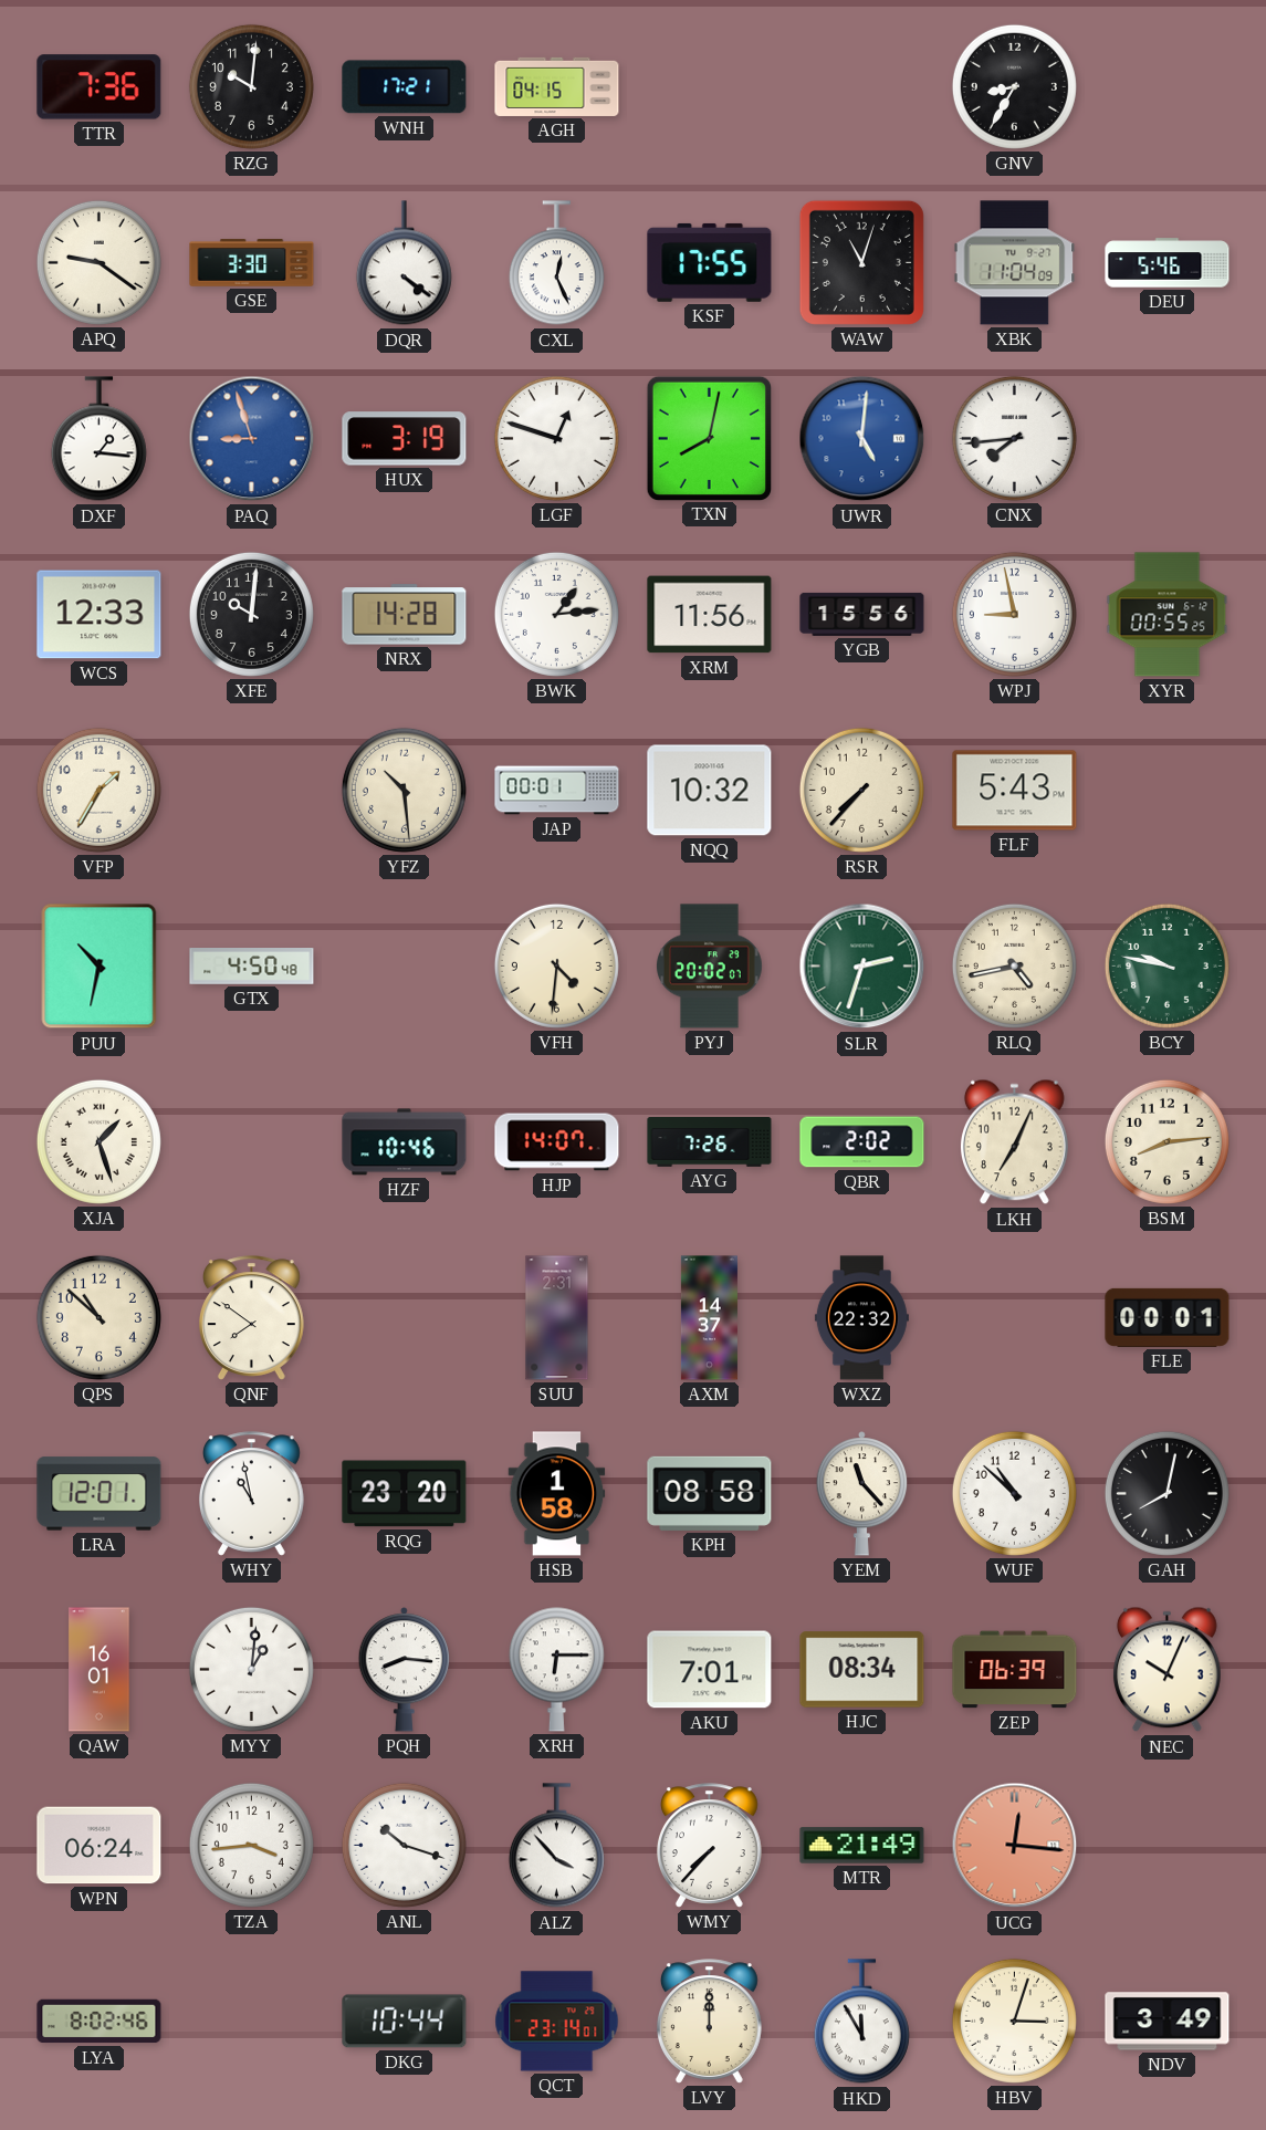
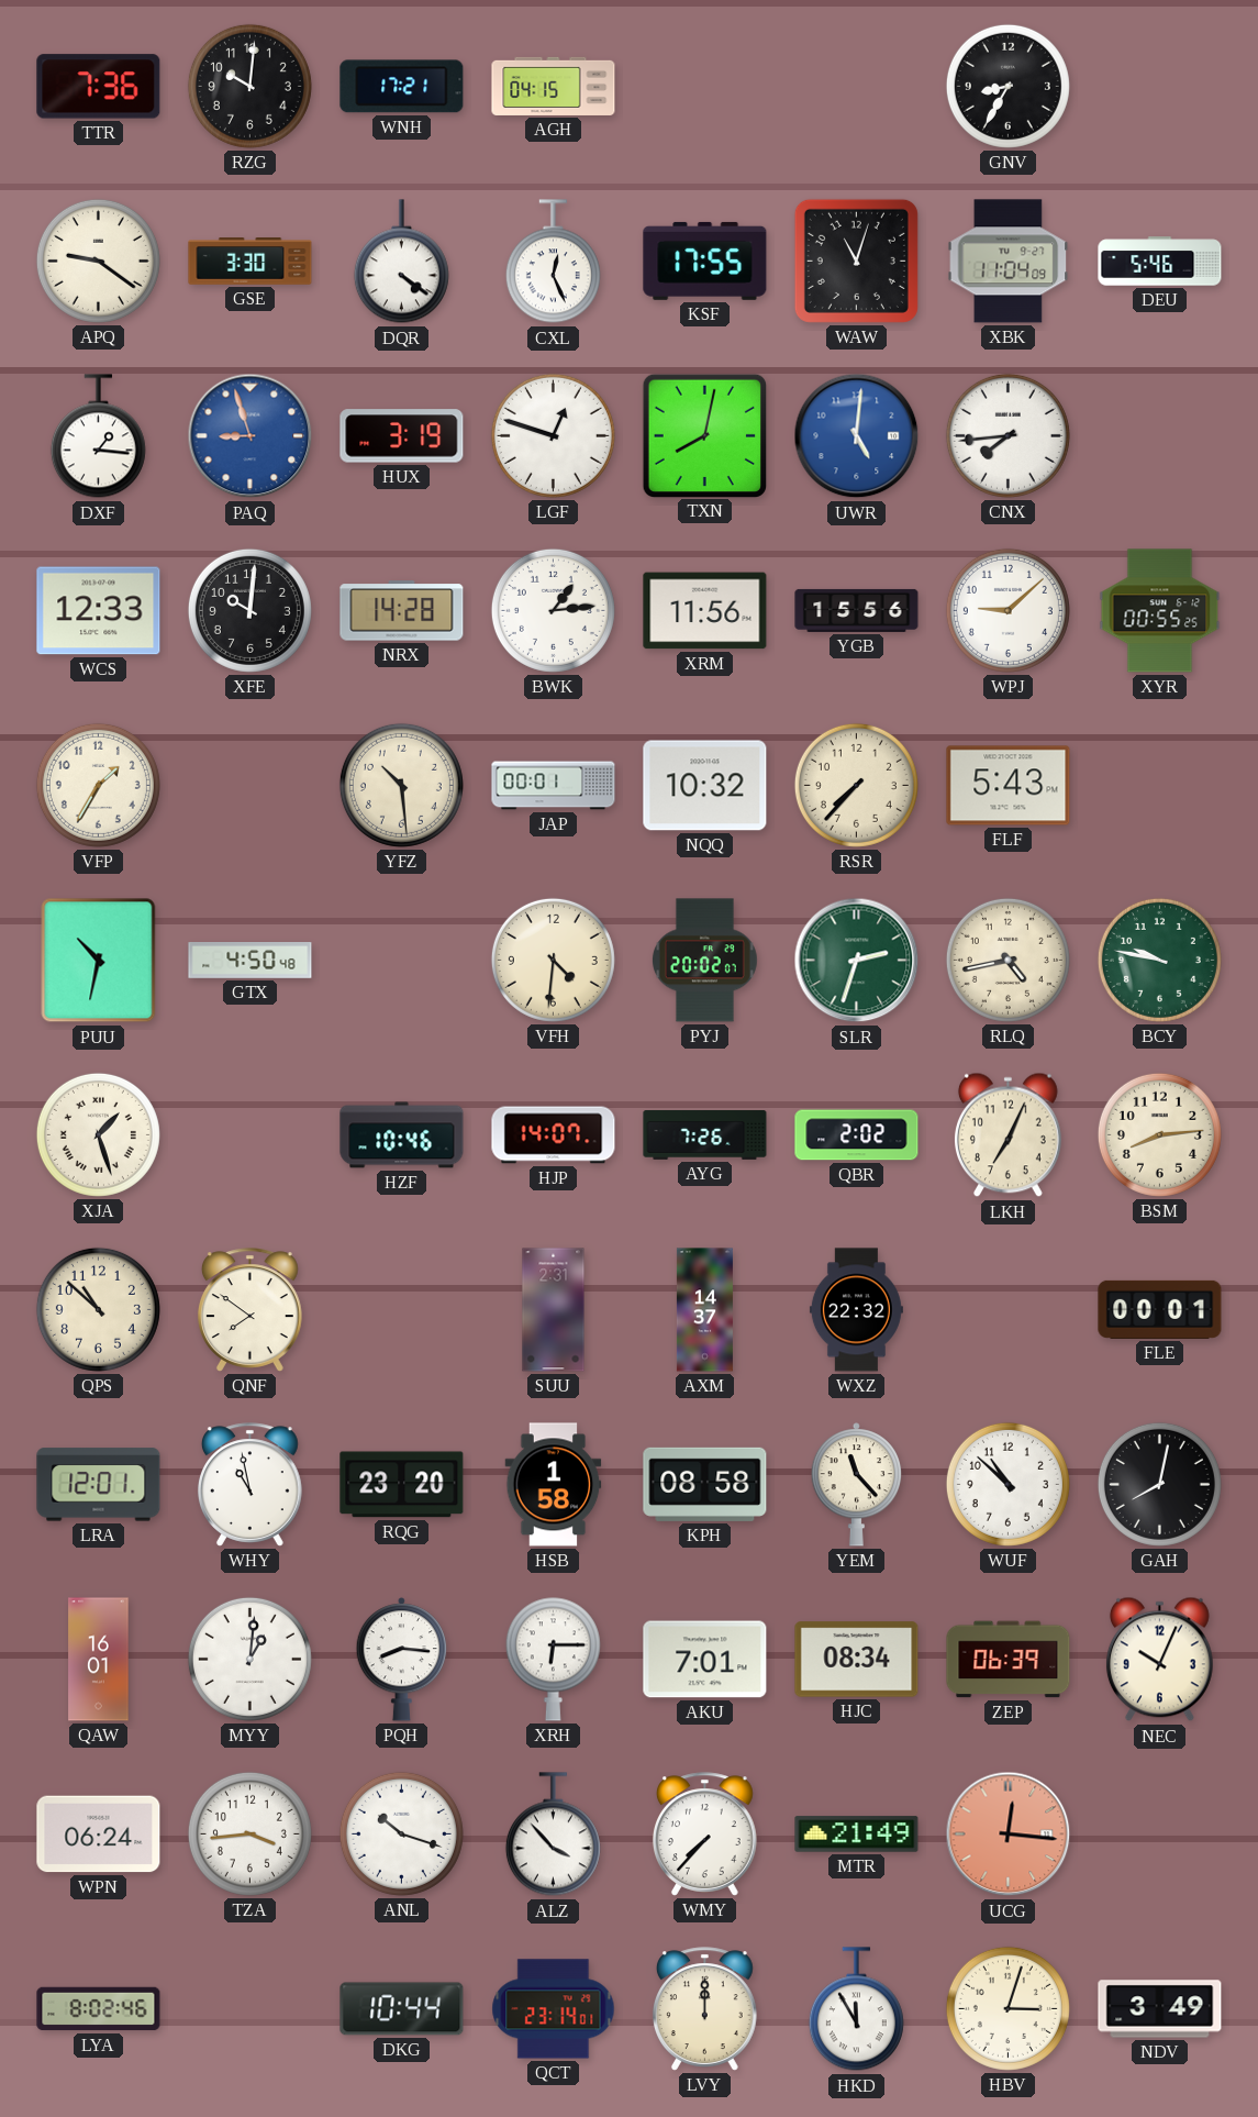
WPJ: 8:58 -> 9:08
